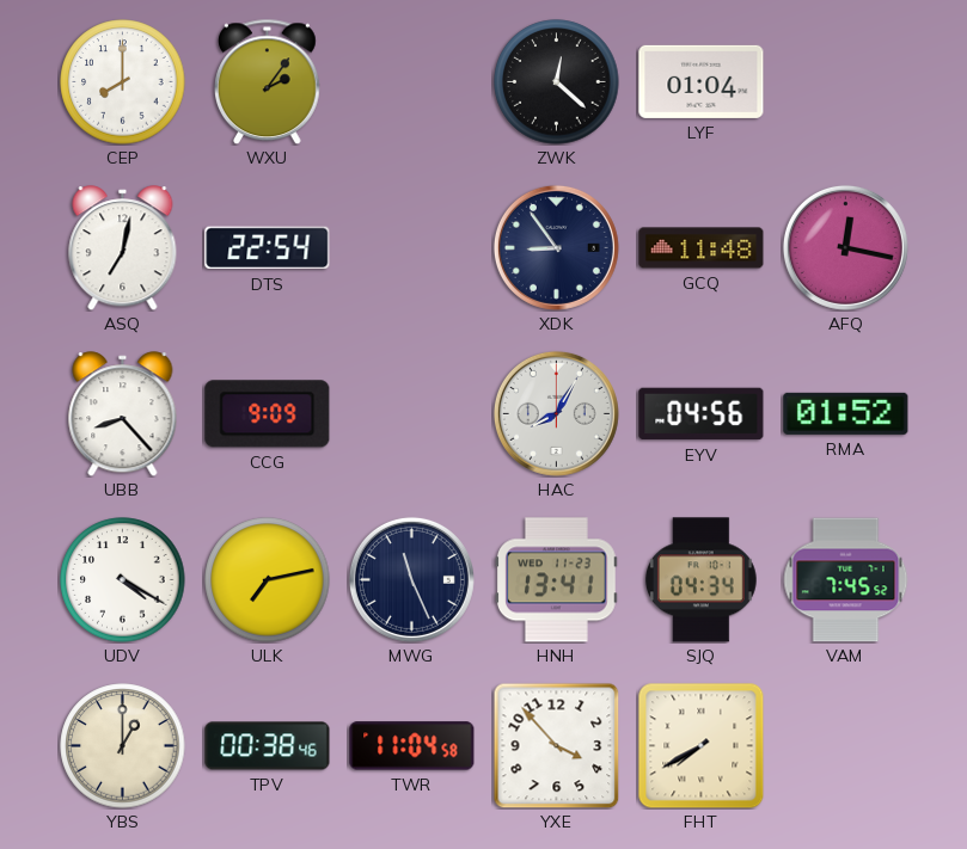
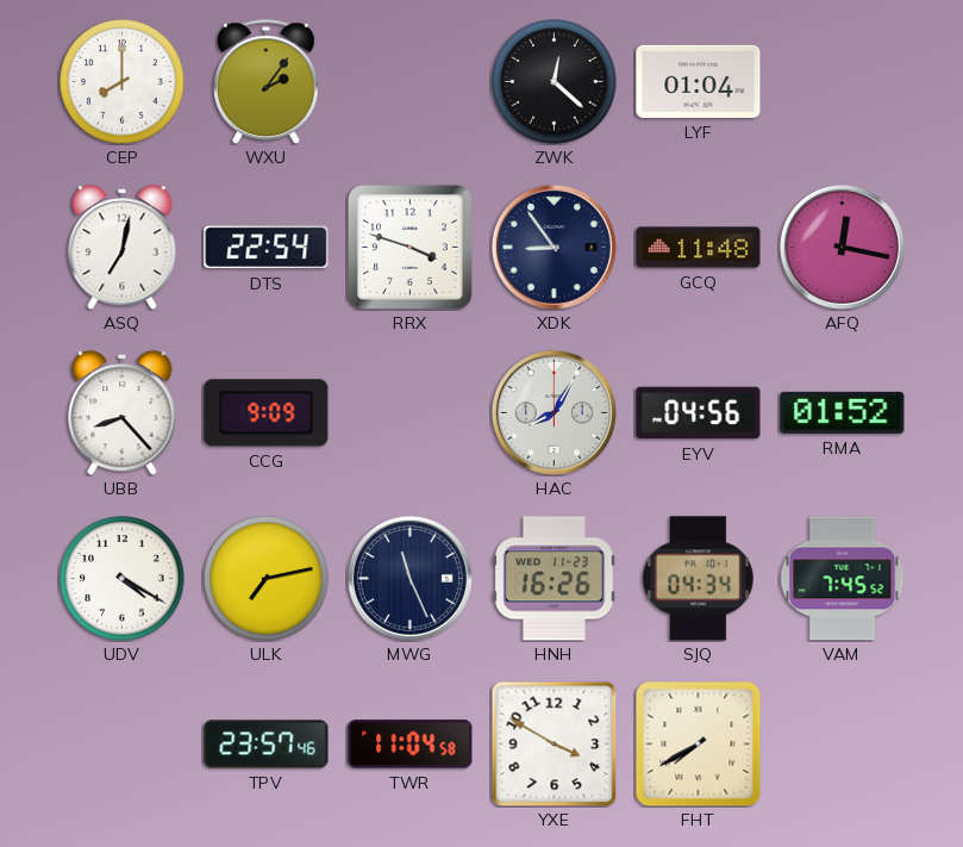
RRX: none -> 3:48
HNH: 13:41 -> 16:26
YBS: 1:00 -> none
TPV: 00:38 -> 23:57
YXE: 3:53 -> 3:50
